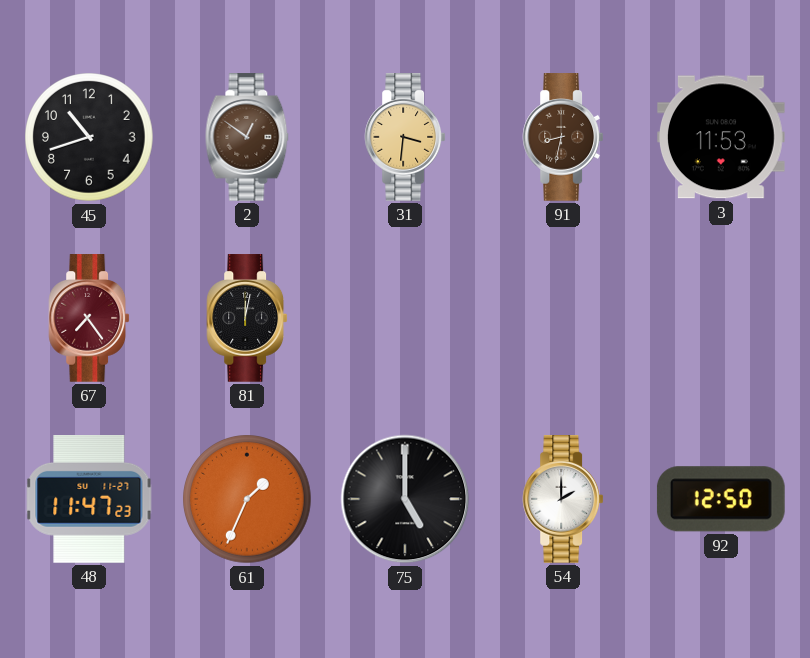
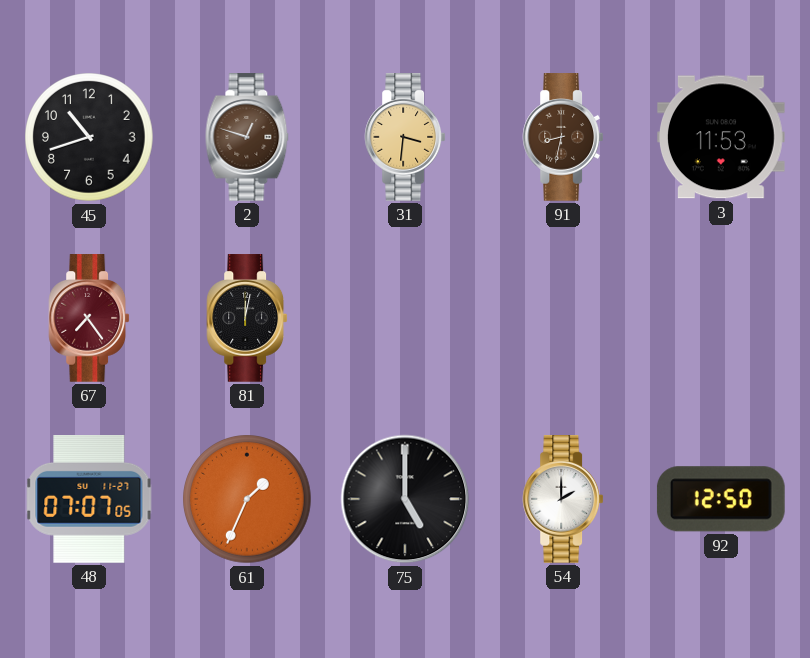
2: 12:51 -> 12:48
48: 11:47 -> 07:07
